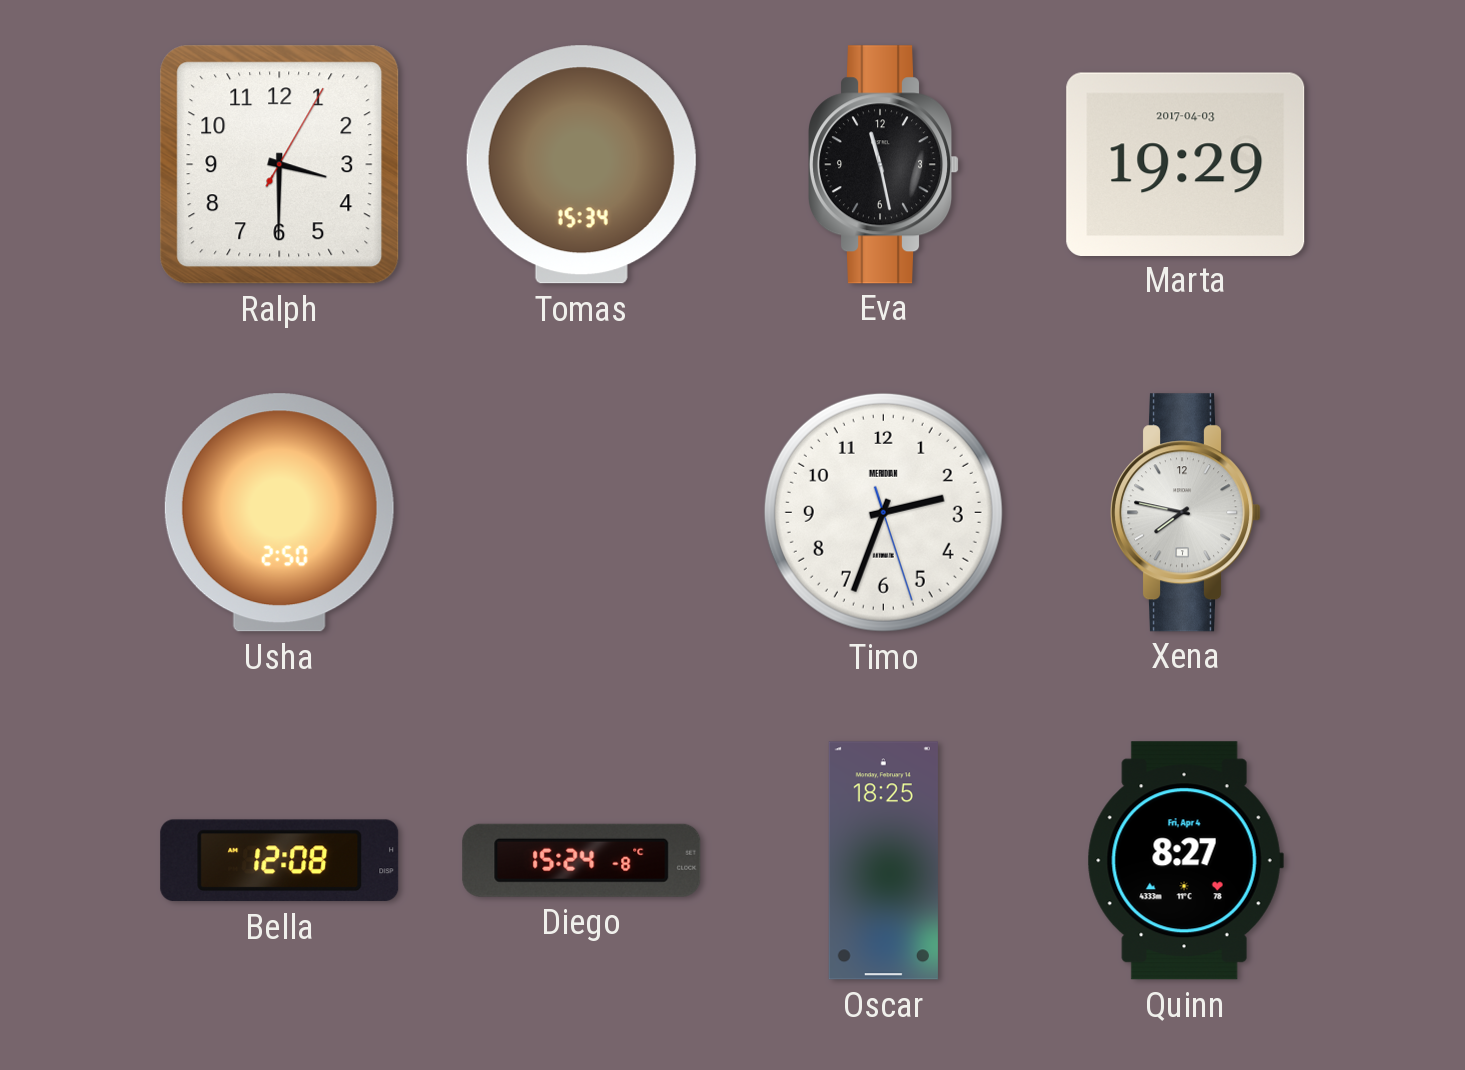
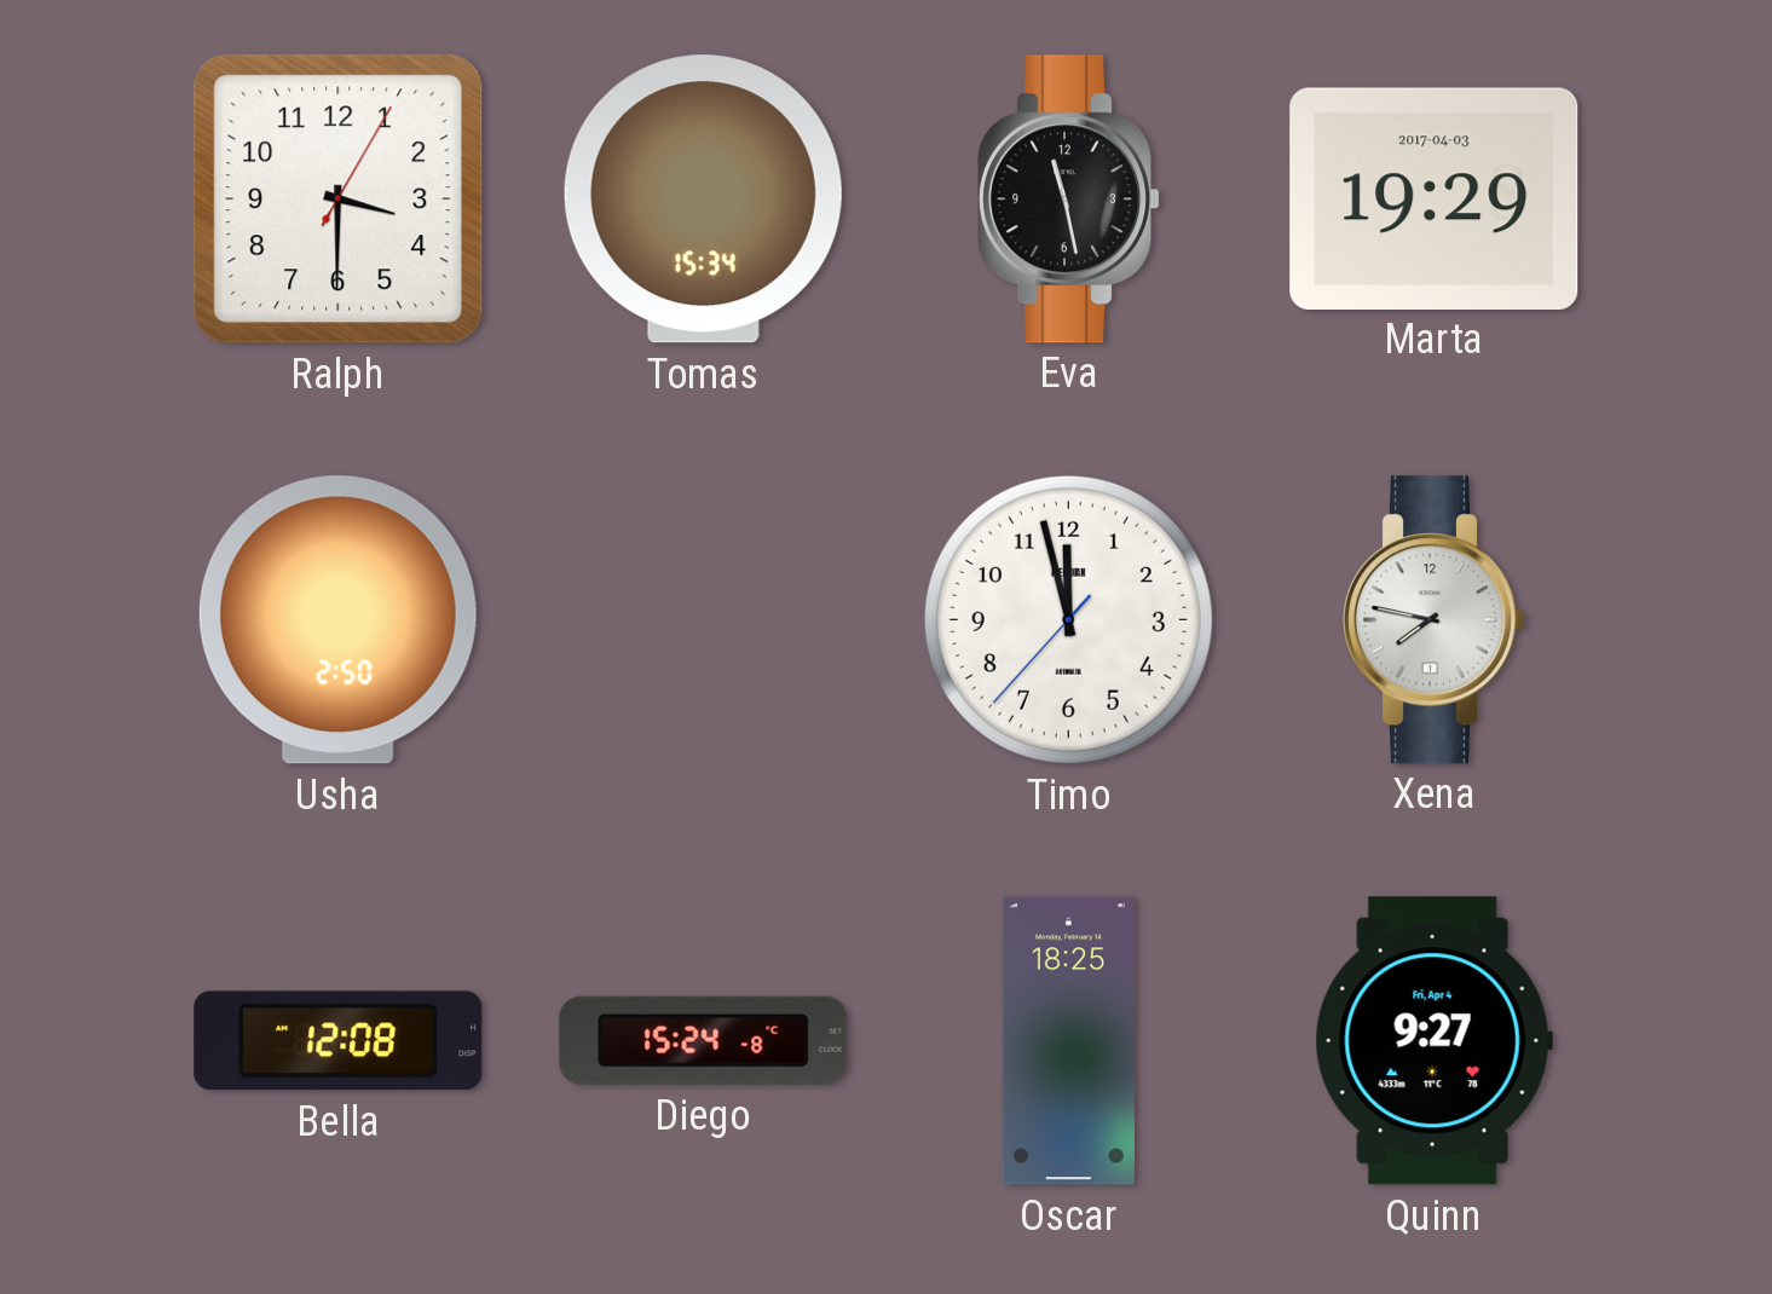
Timo: 2:33 -> 11:57
Quinn: 8:27 -> 9:27
